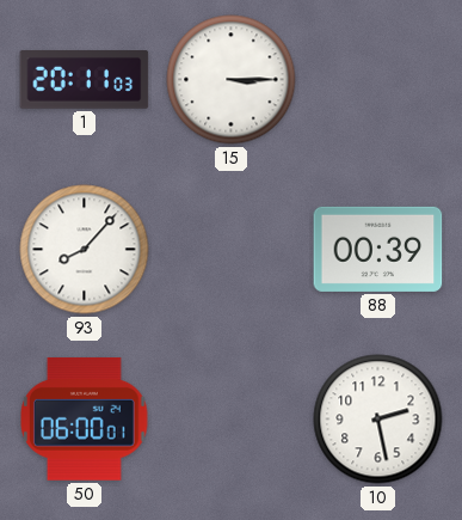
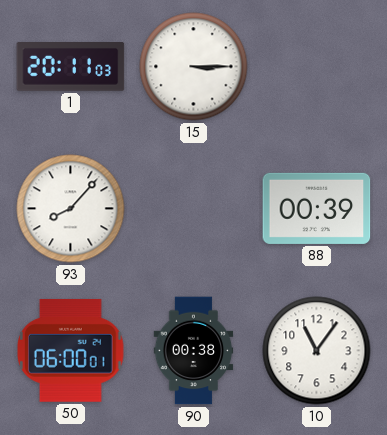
90: none -> 00:38
10: 2:28 -> 11:06
